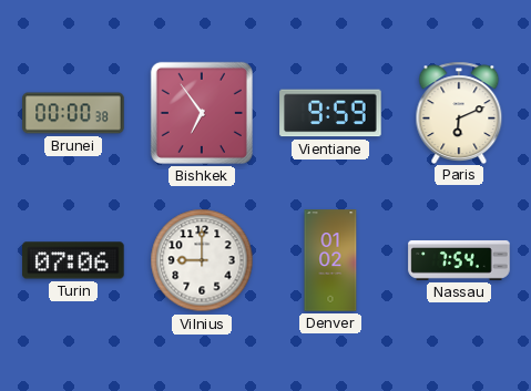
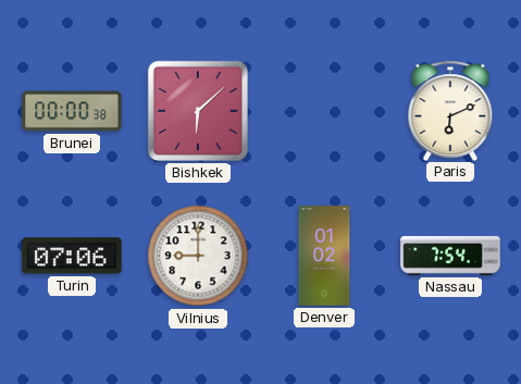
Bishkek: 6:54 -> 6:08
Vientiane: 9:59 -> none
